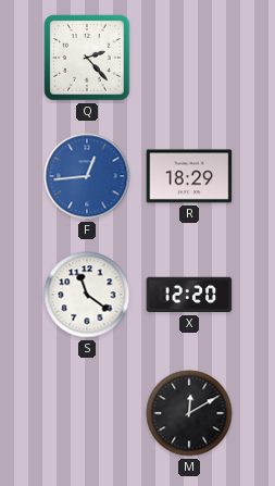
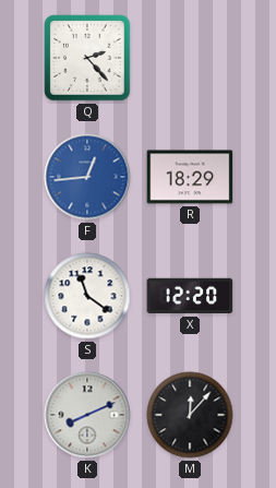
K: none -> 8:11
M: 12:10 -> 12:07
